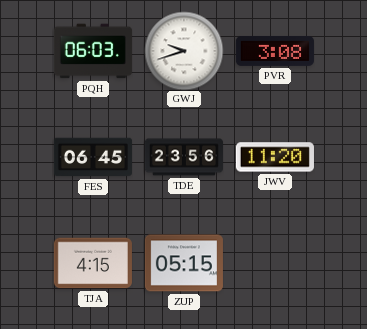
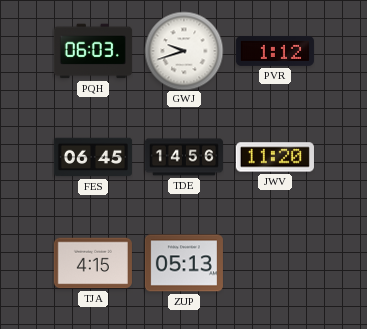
PVR: 3:08 -> 1:12
TDE: 23:56 -> 14:56
ZUP: 05:15 -> 05:13
